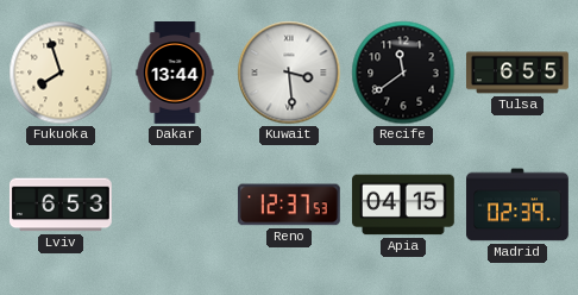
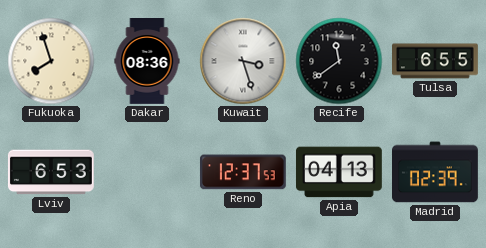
Dakar: 13:44 -> 08:36
Kuwait: 3:29 -> 3:27
Apia: 04:15 -> 04:13
